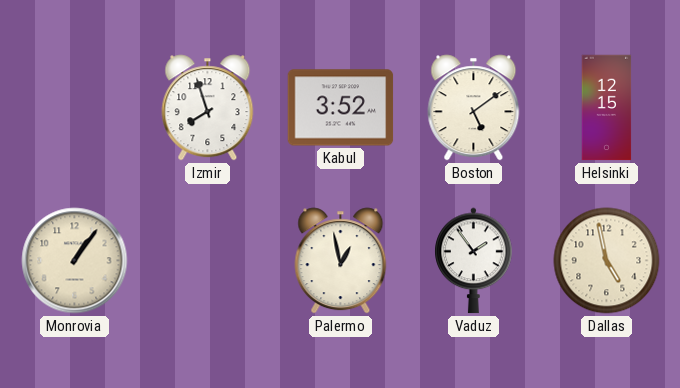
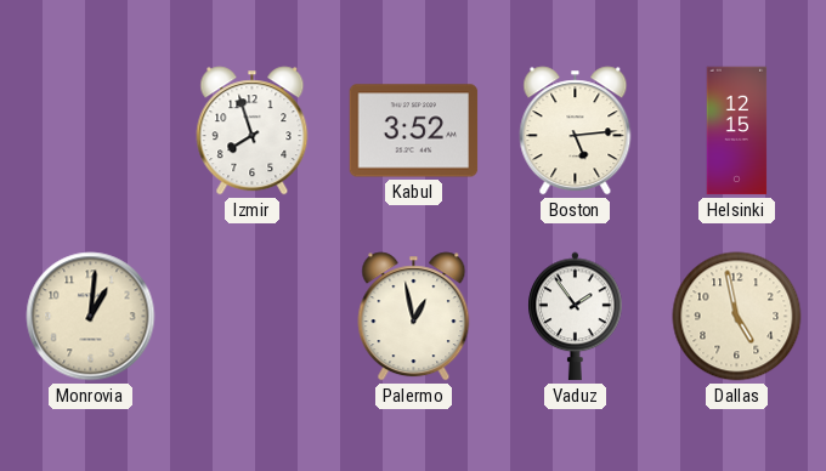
Boston: 5:09 -> 5:14
Monrovia: 1:06 -> 1:01
